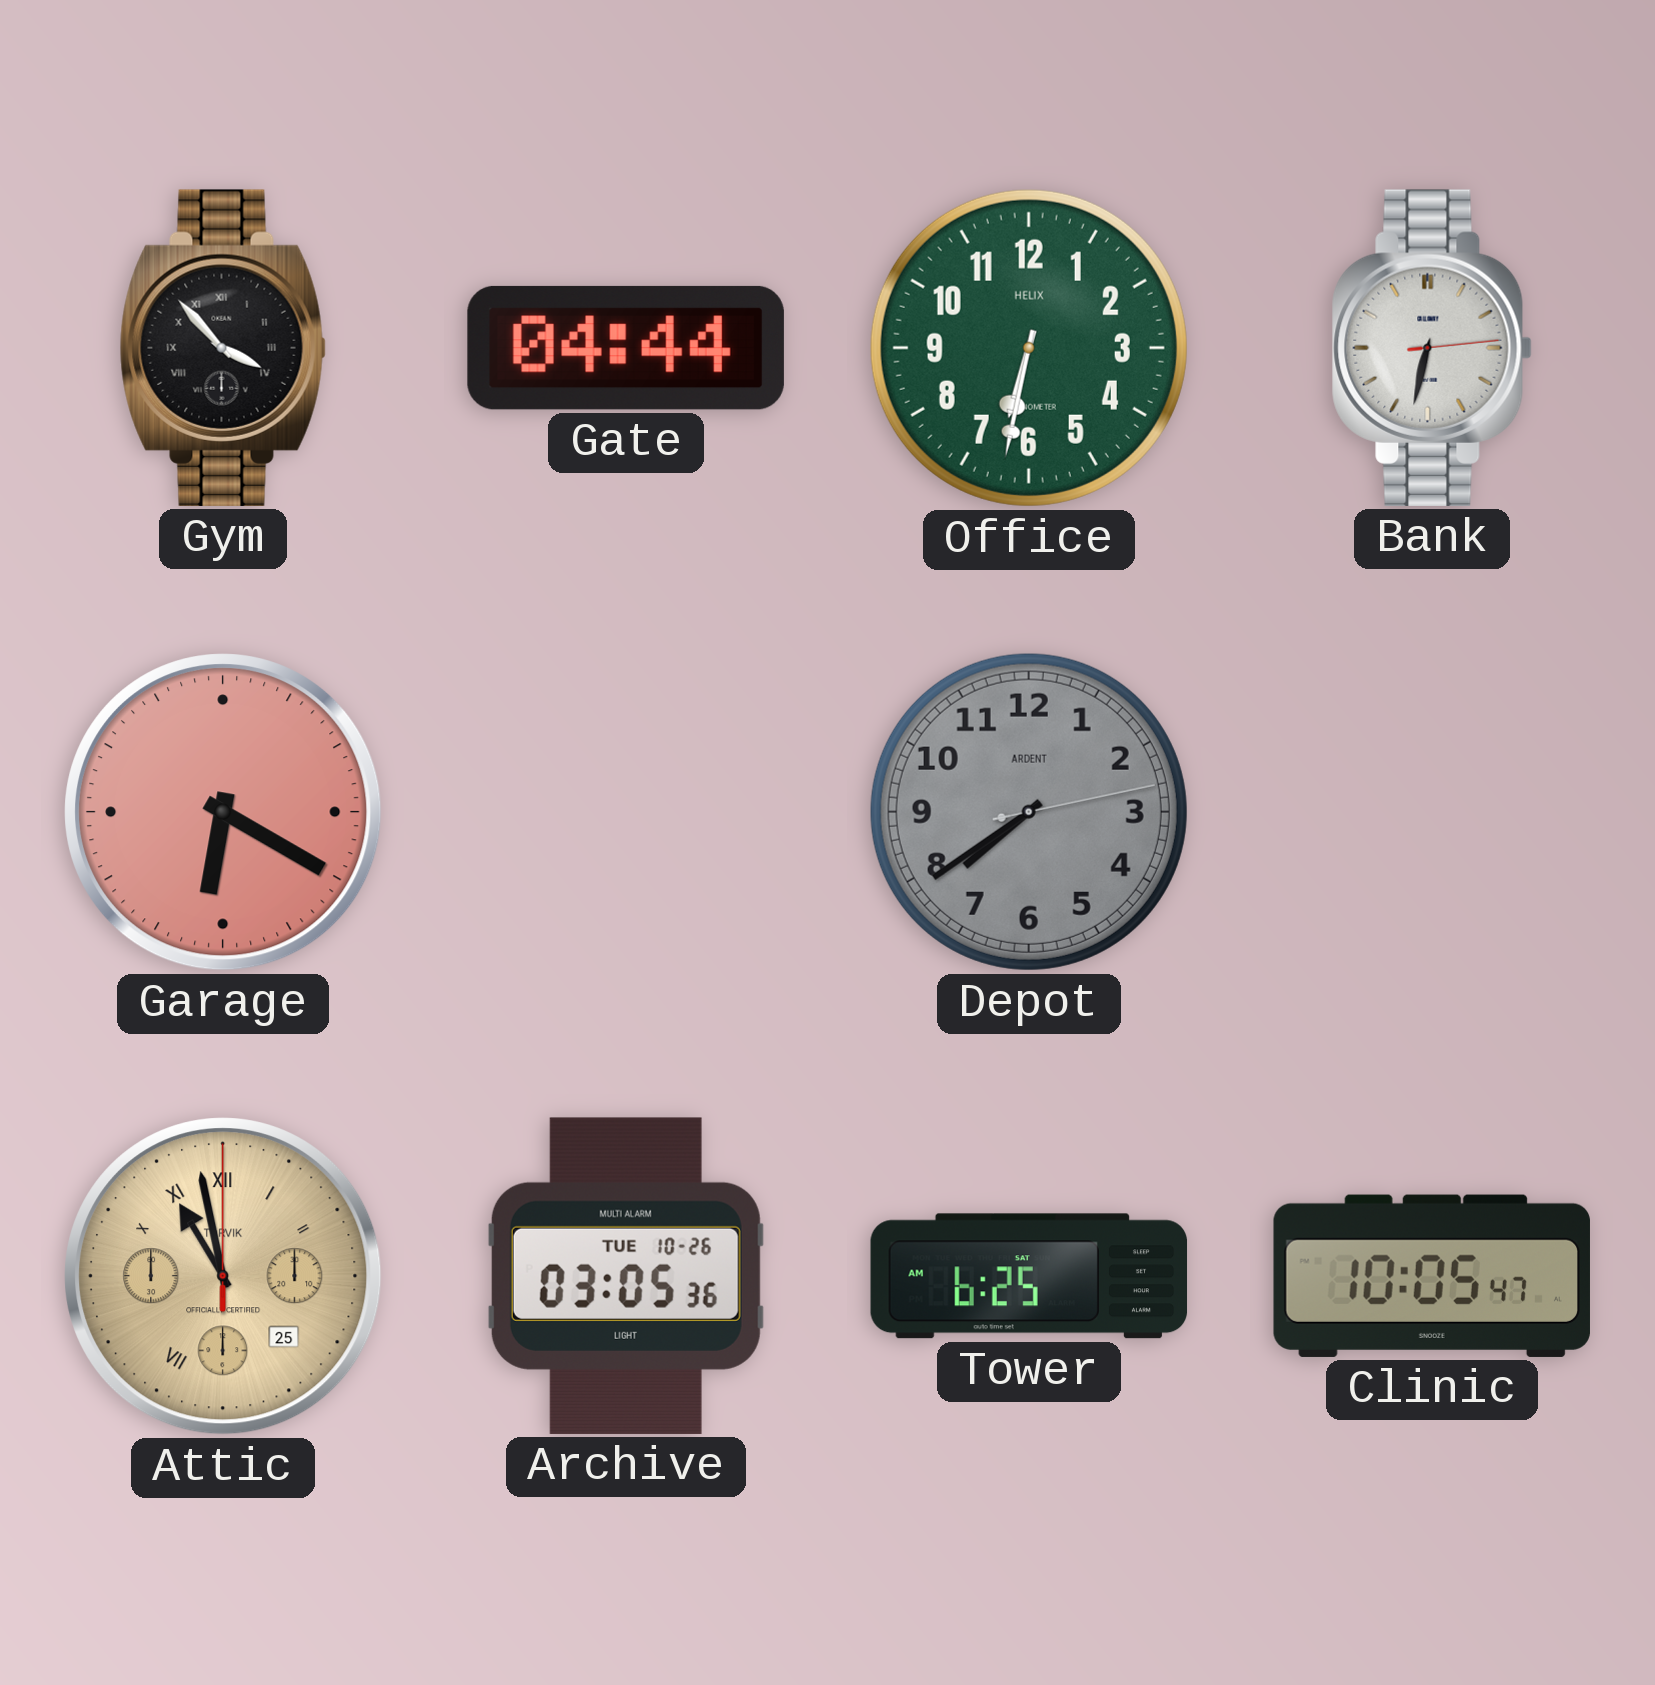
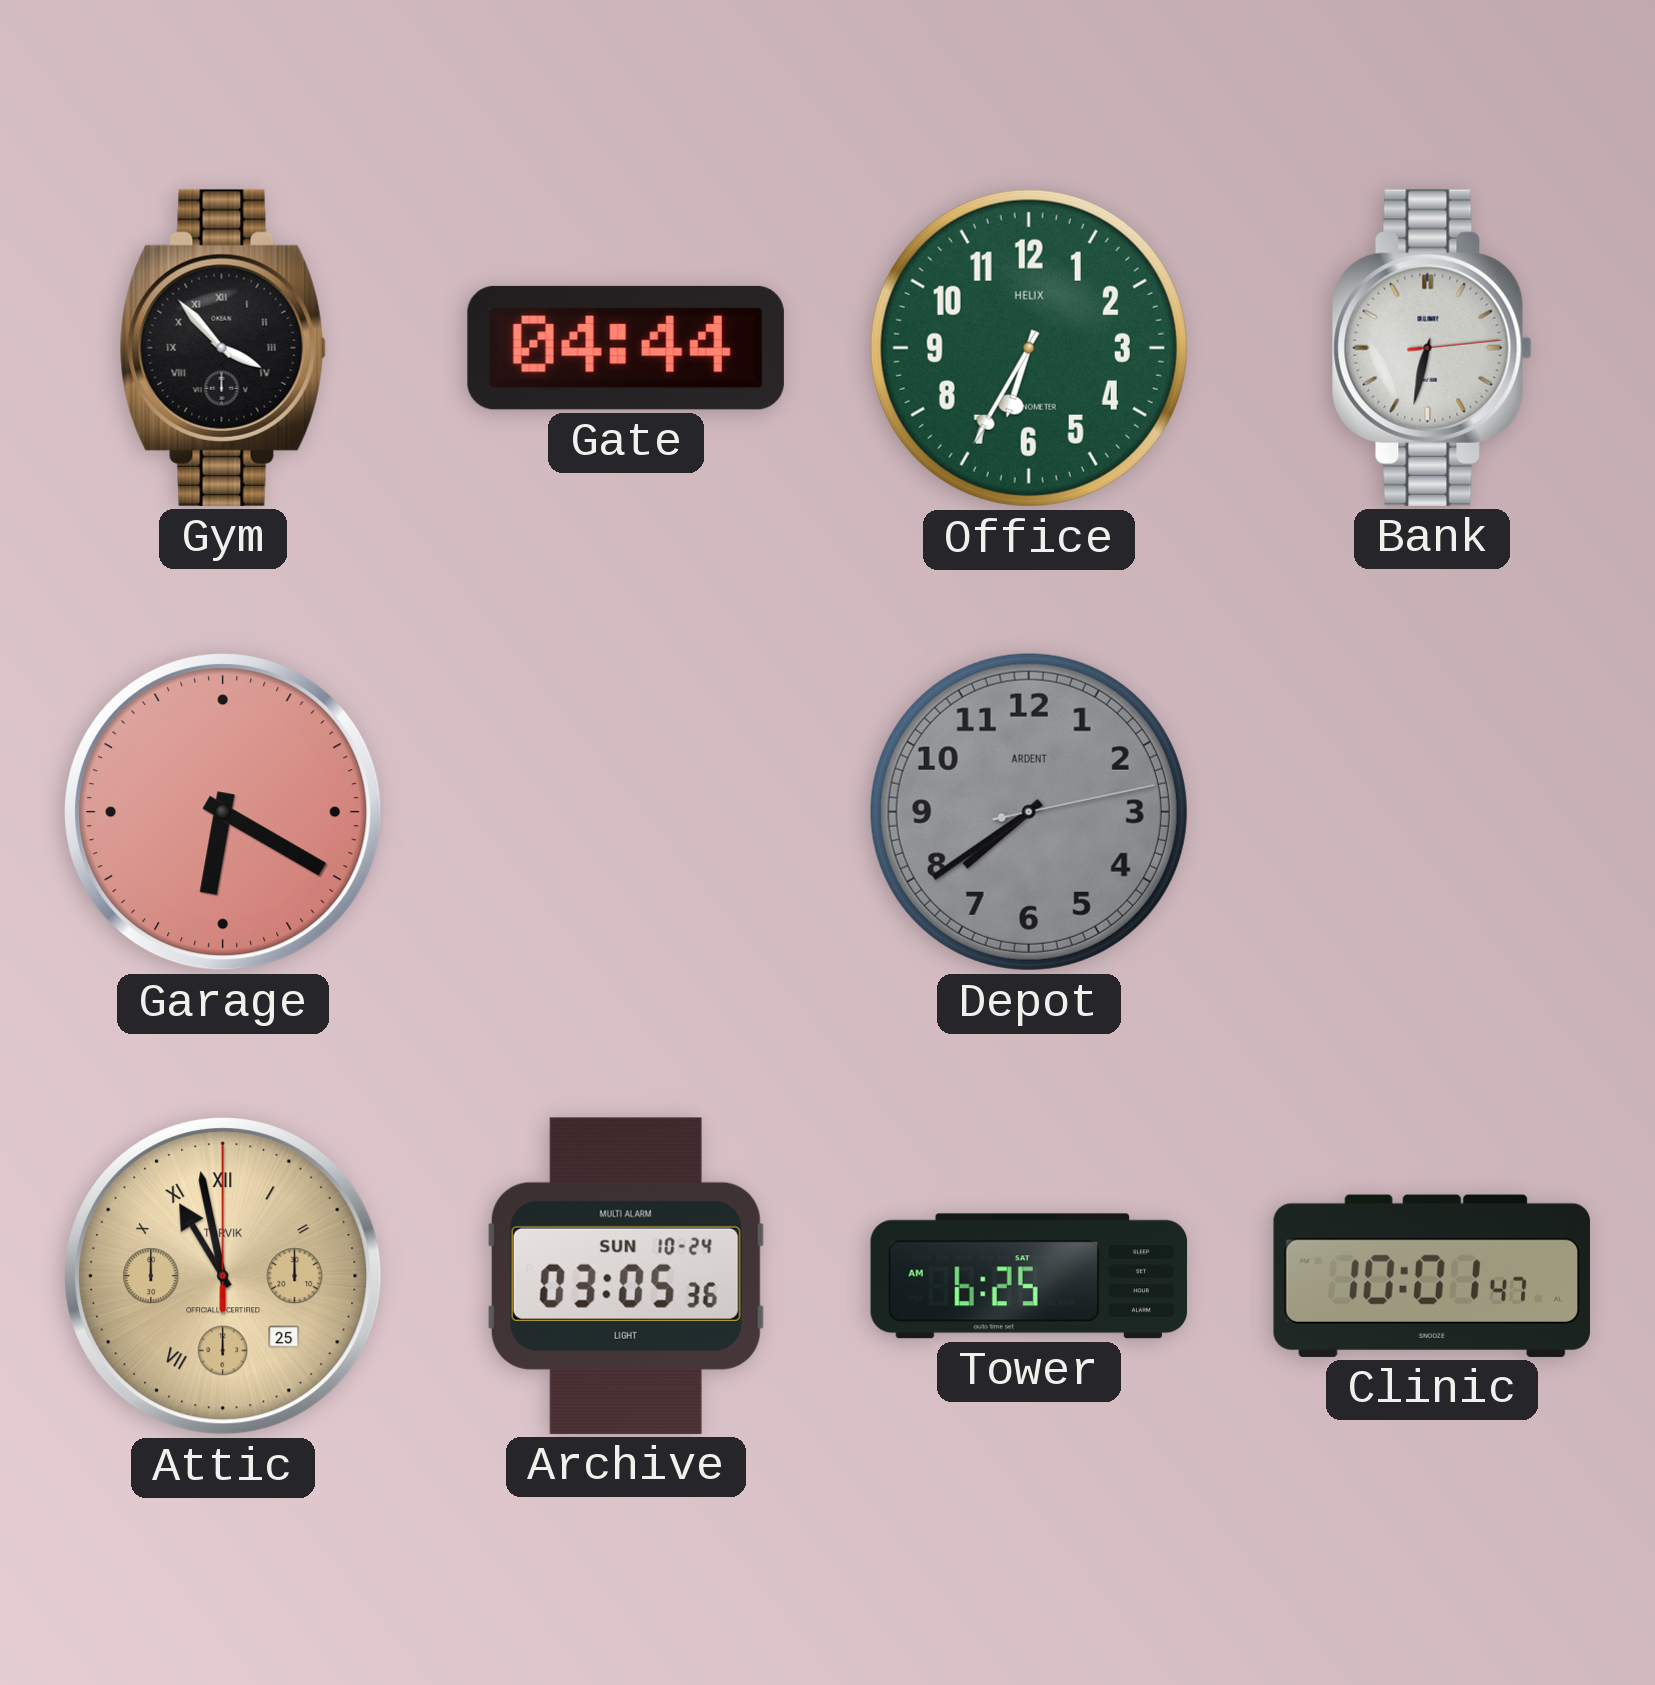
Office: 6:32 -> 6:35
Archive date: TUE 10-26 -> SUN 10-24
Clinic: 10:05 -> 10:01
